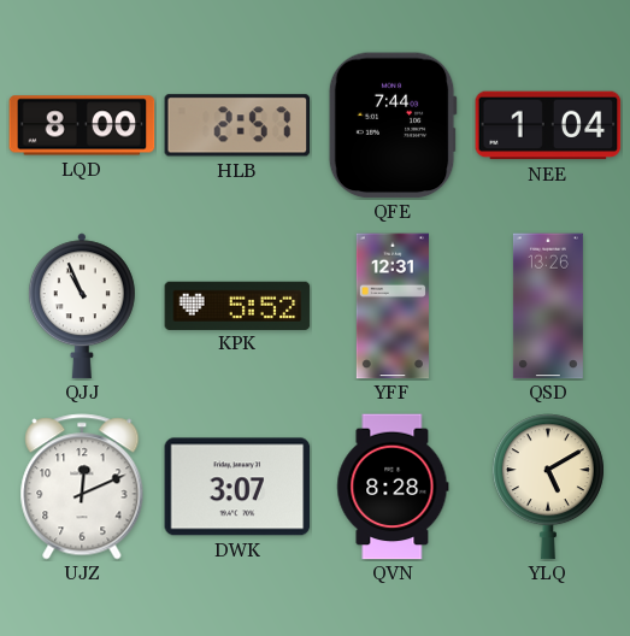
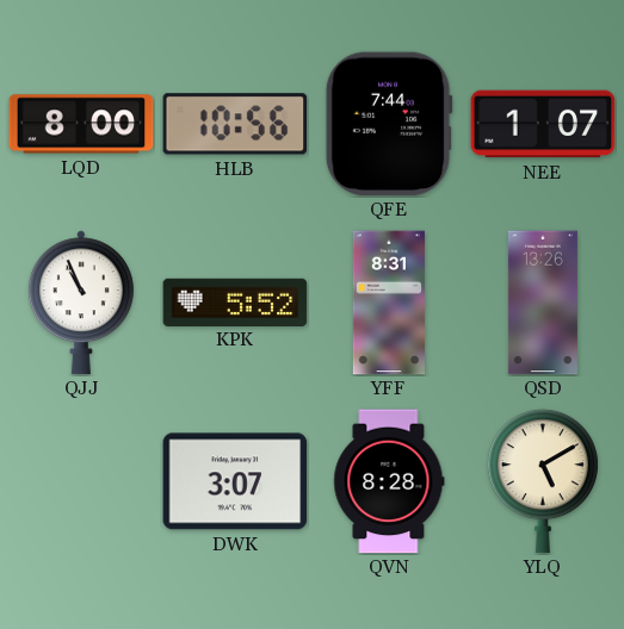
HLB: 2:57 -> 10:56
NEE: 1:04 -> 1:07
YFF: 12:31 -> 8:31
UJZ: 12:11 -> none
